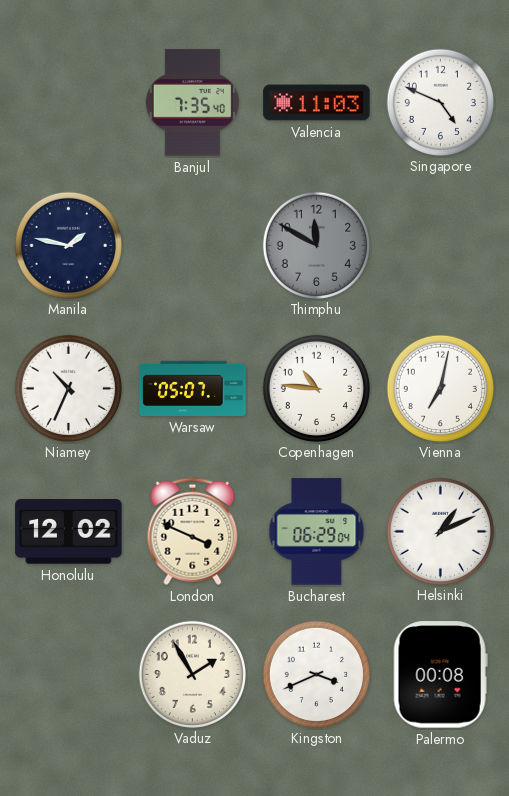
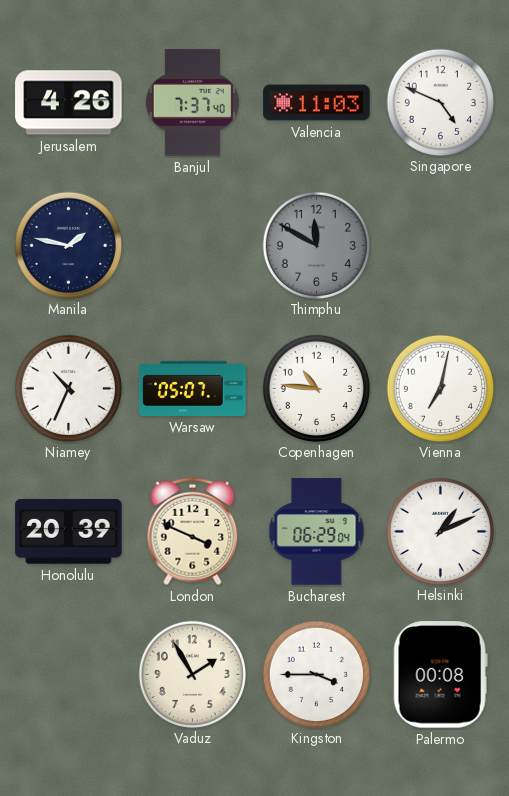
Jerusalem: none -> 4:26
Banjul: 7:35 -> 7:37
Honolulu: 12:02 -> 20:39
Kingston: 3:41 -> 3:45
